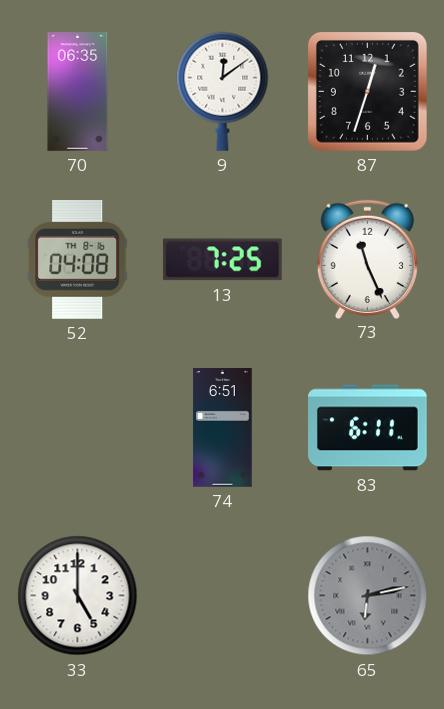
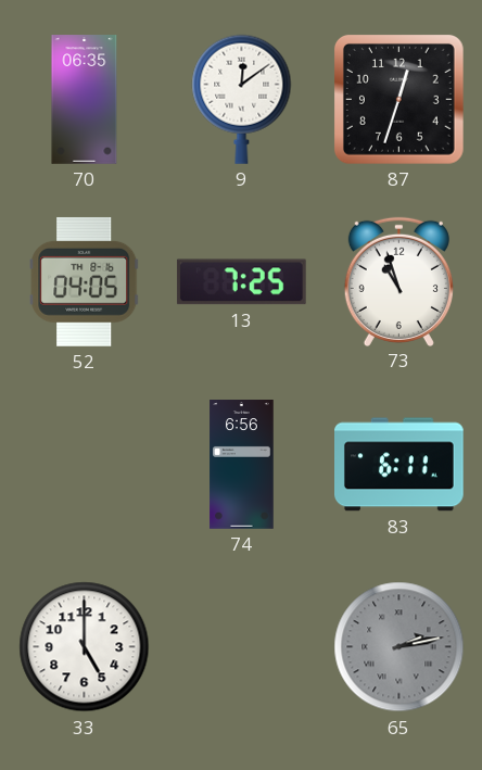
52: 04:08 -> 04:05
73: 11:26 -> 10:57
74: 6:51 -> 6:56
65: 6:13 -> 2:13
